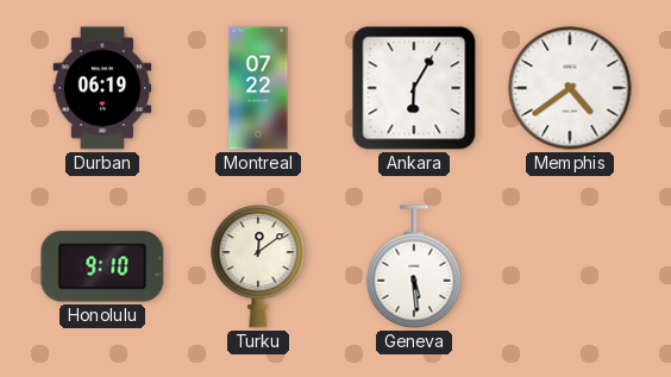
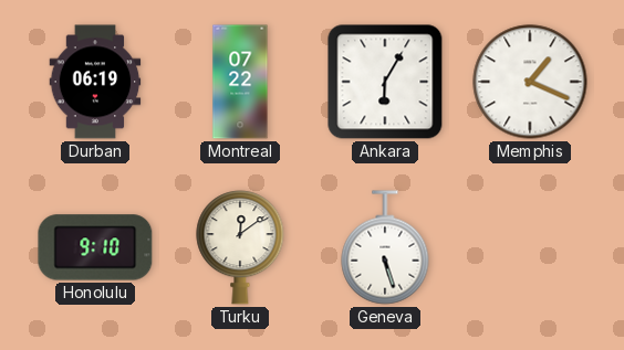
Memphis: 4:39 -> 1:19
Geneva: 5:29 -> 5:27
